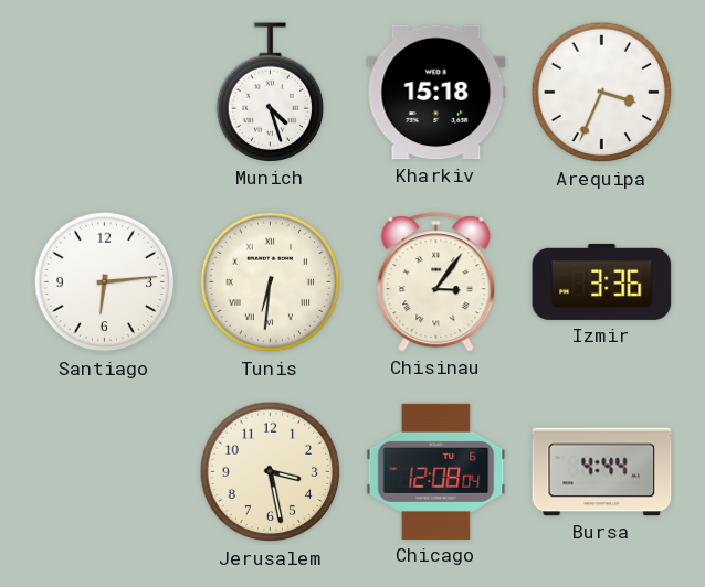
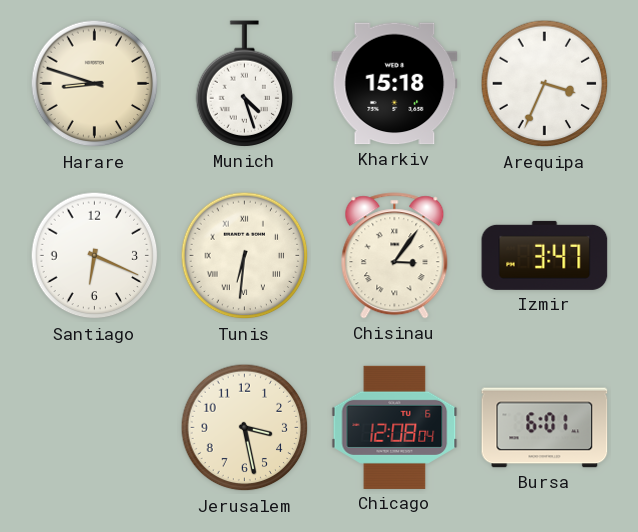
Harare: none -> 8:48
Santiago: 6:14 -> 6:19
Izmir: 3:36 -> 3:47
Bursa: 4:44 -> 6:01
